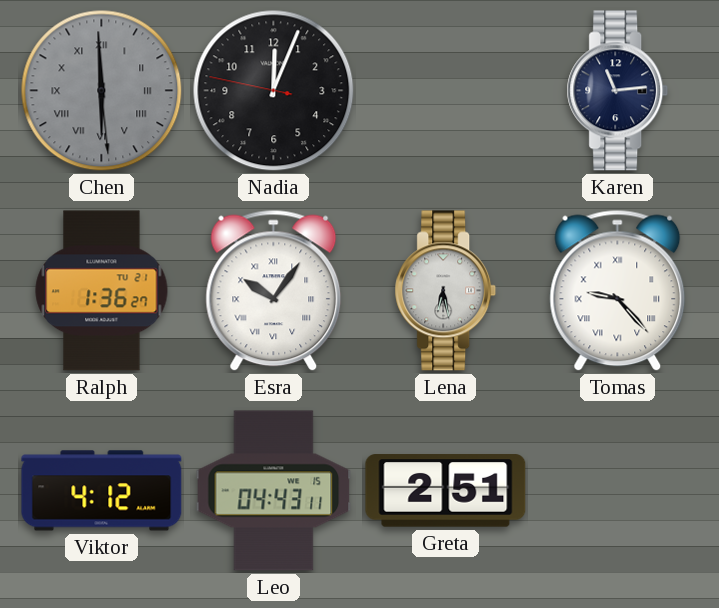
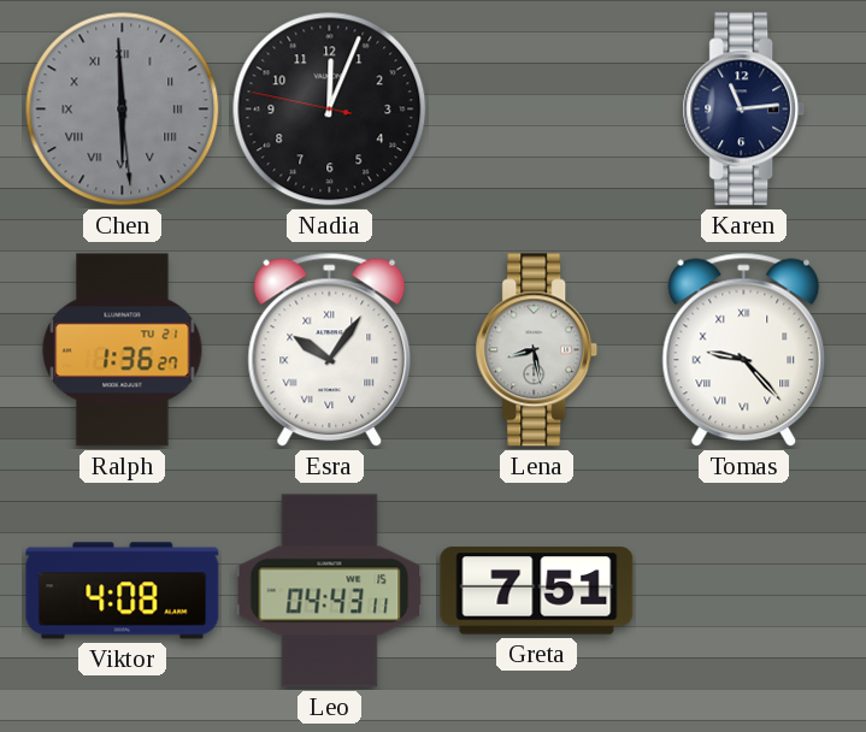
Lena: 6:28 -> 8:28
Viktor: 4:12 -> 4:08
Greta: 2:51 -> 7:51
